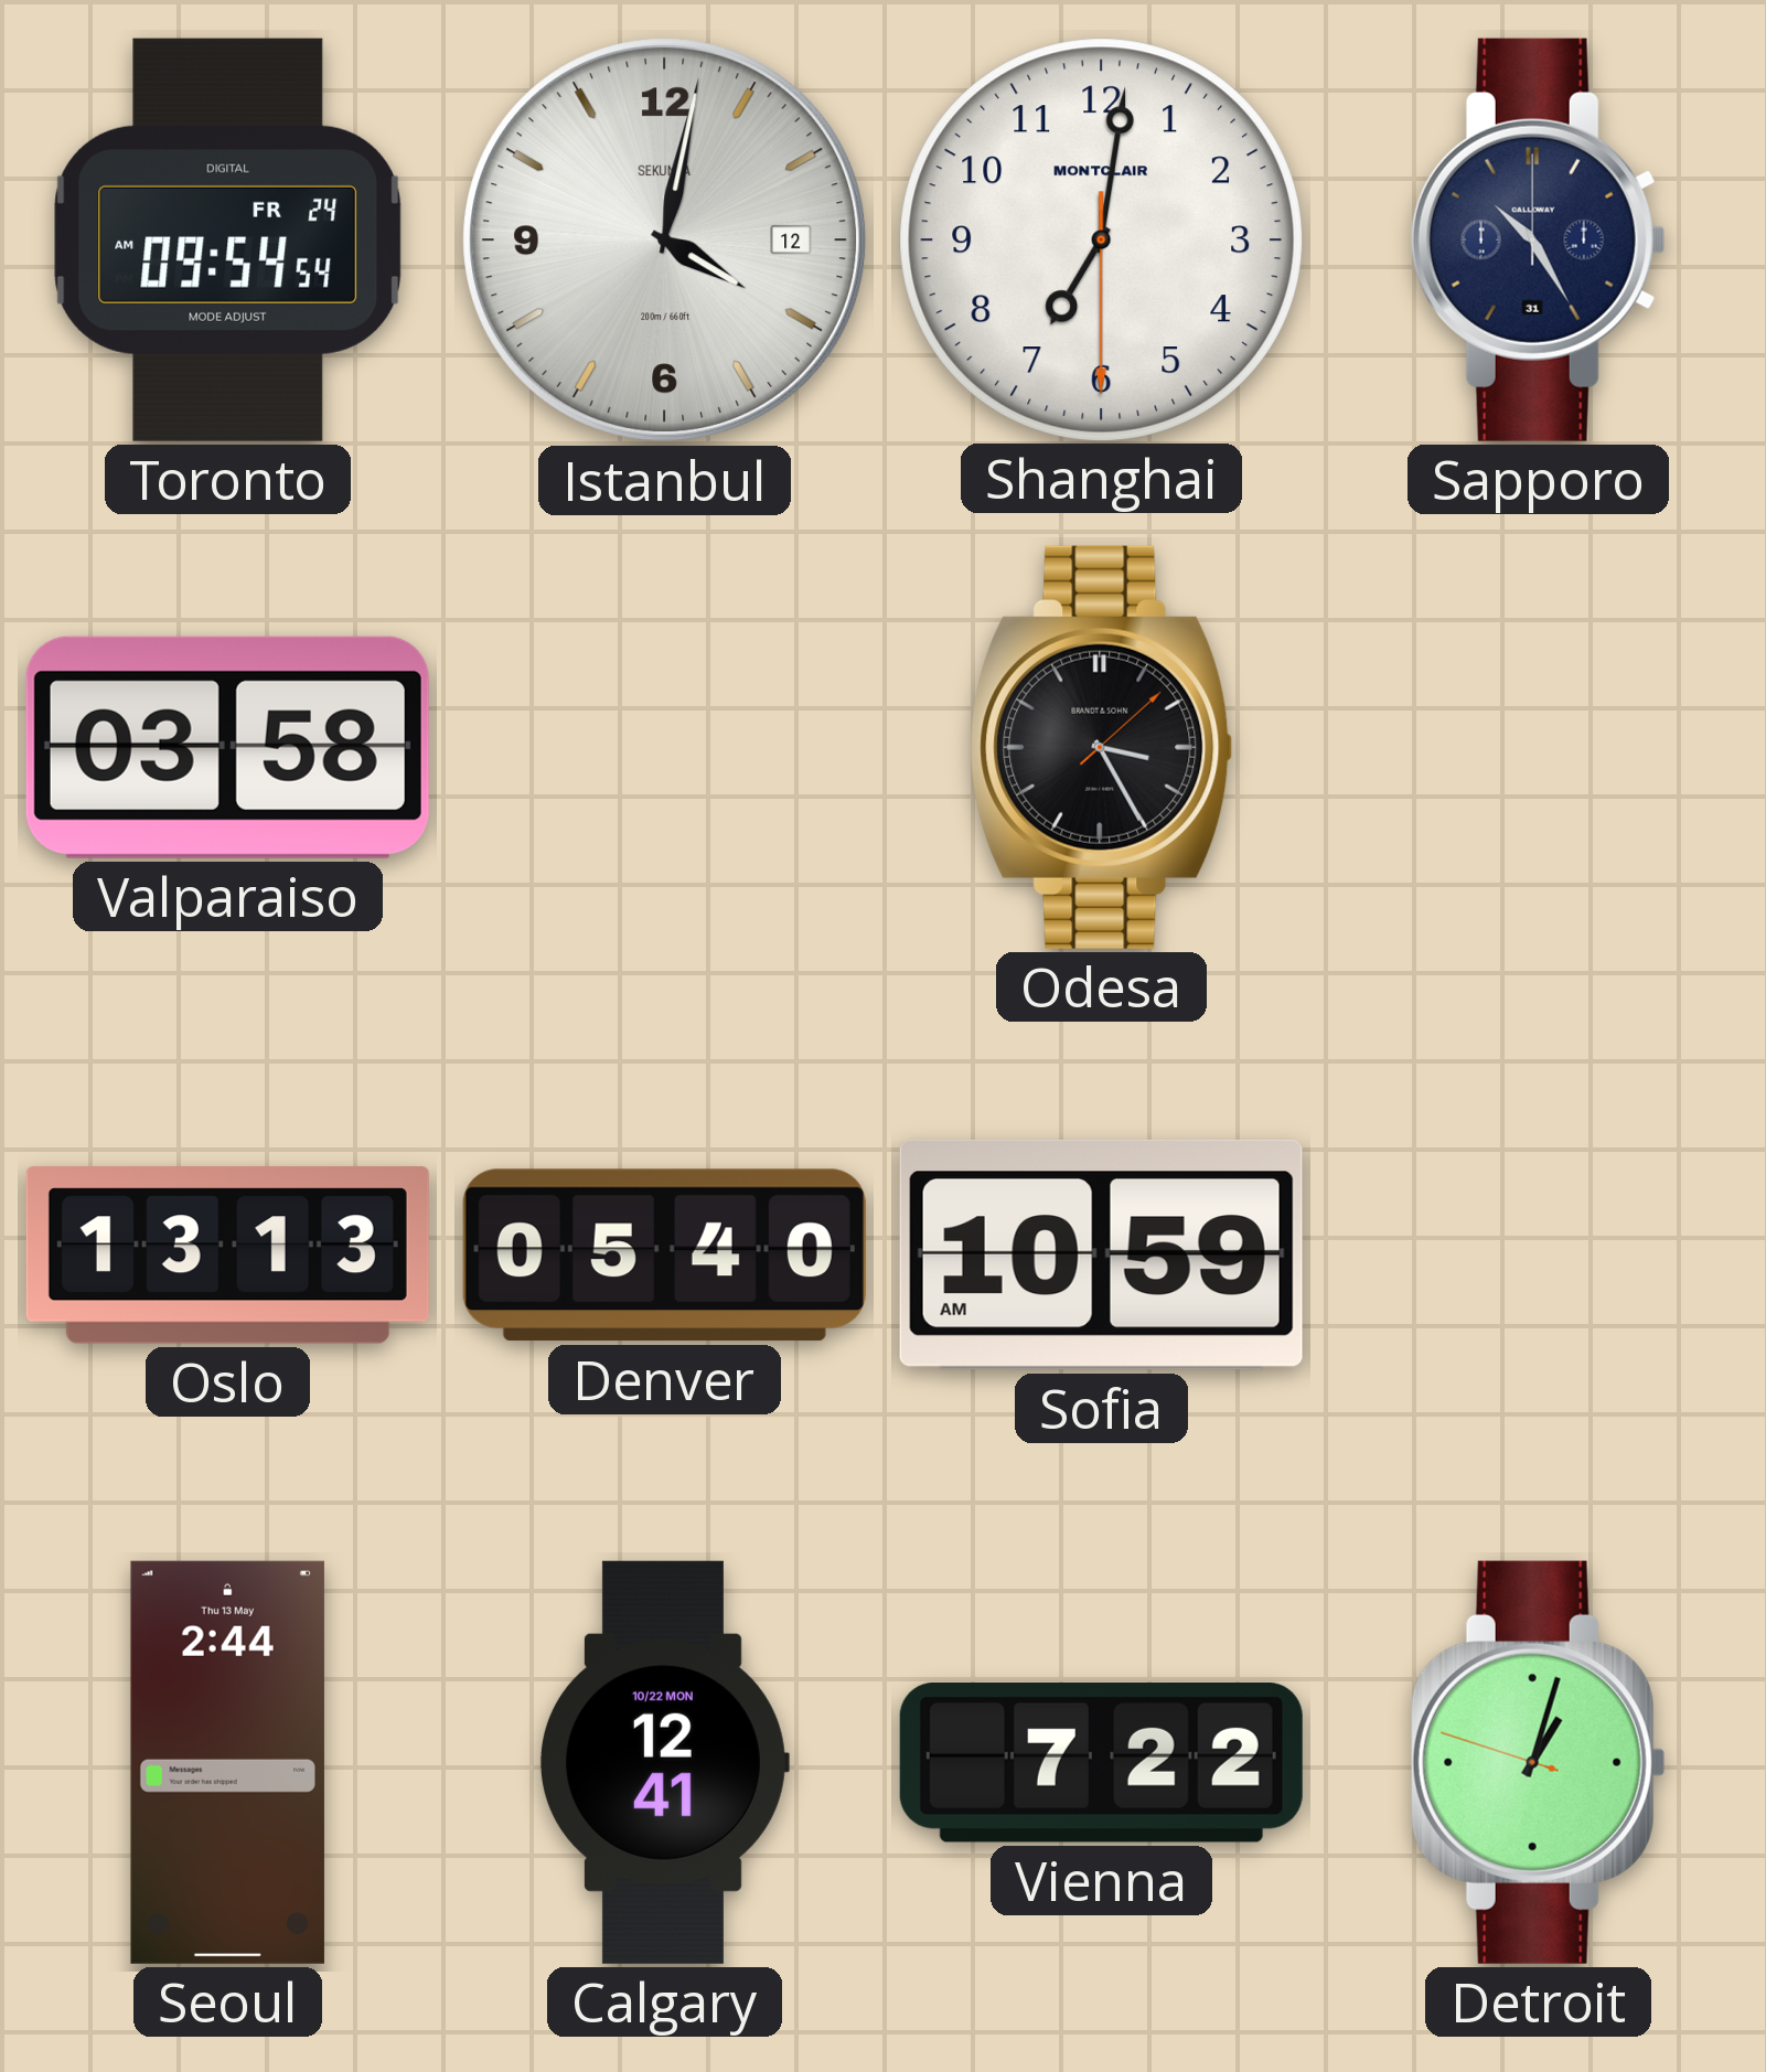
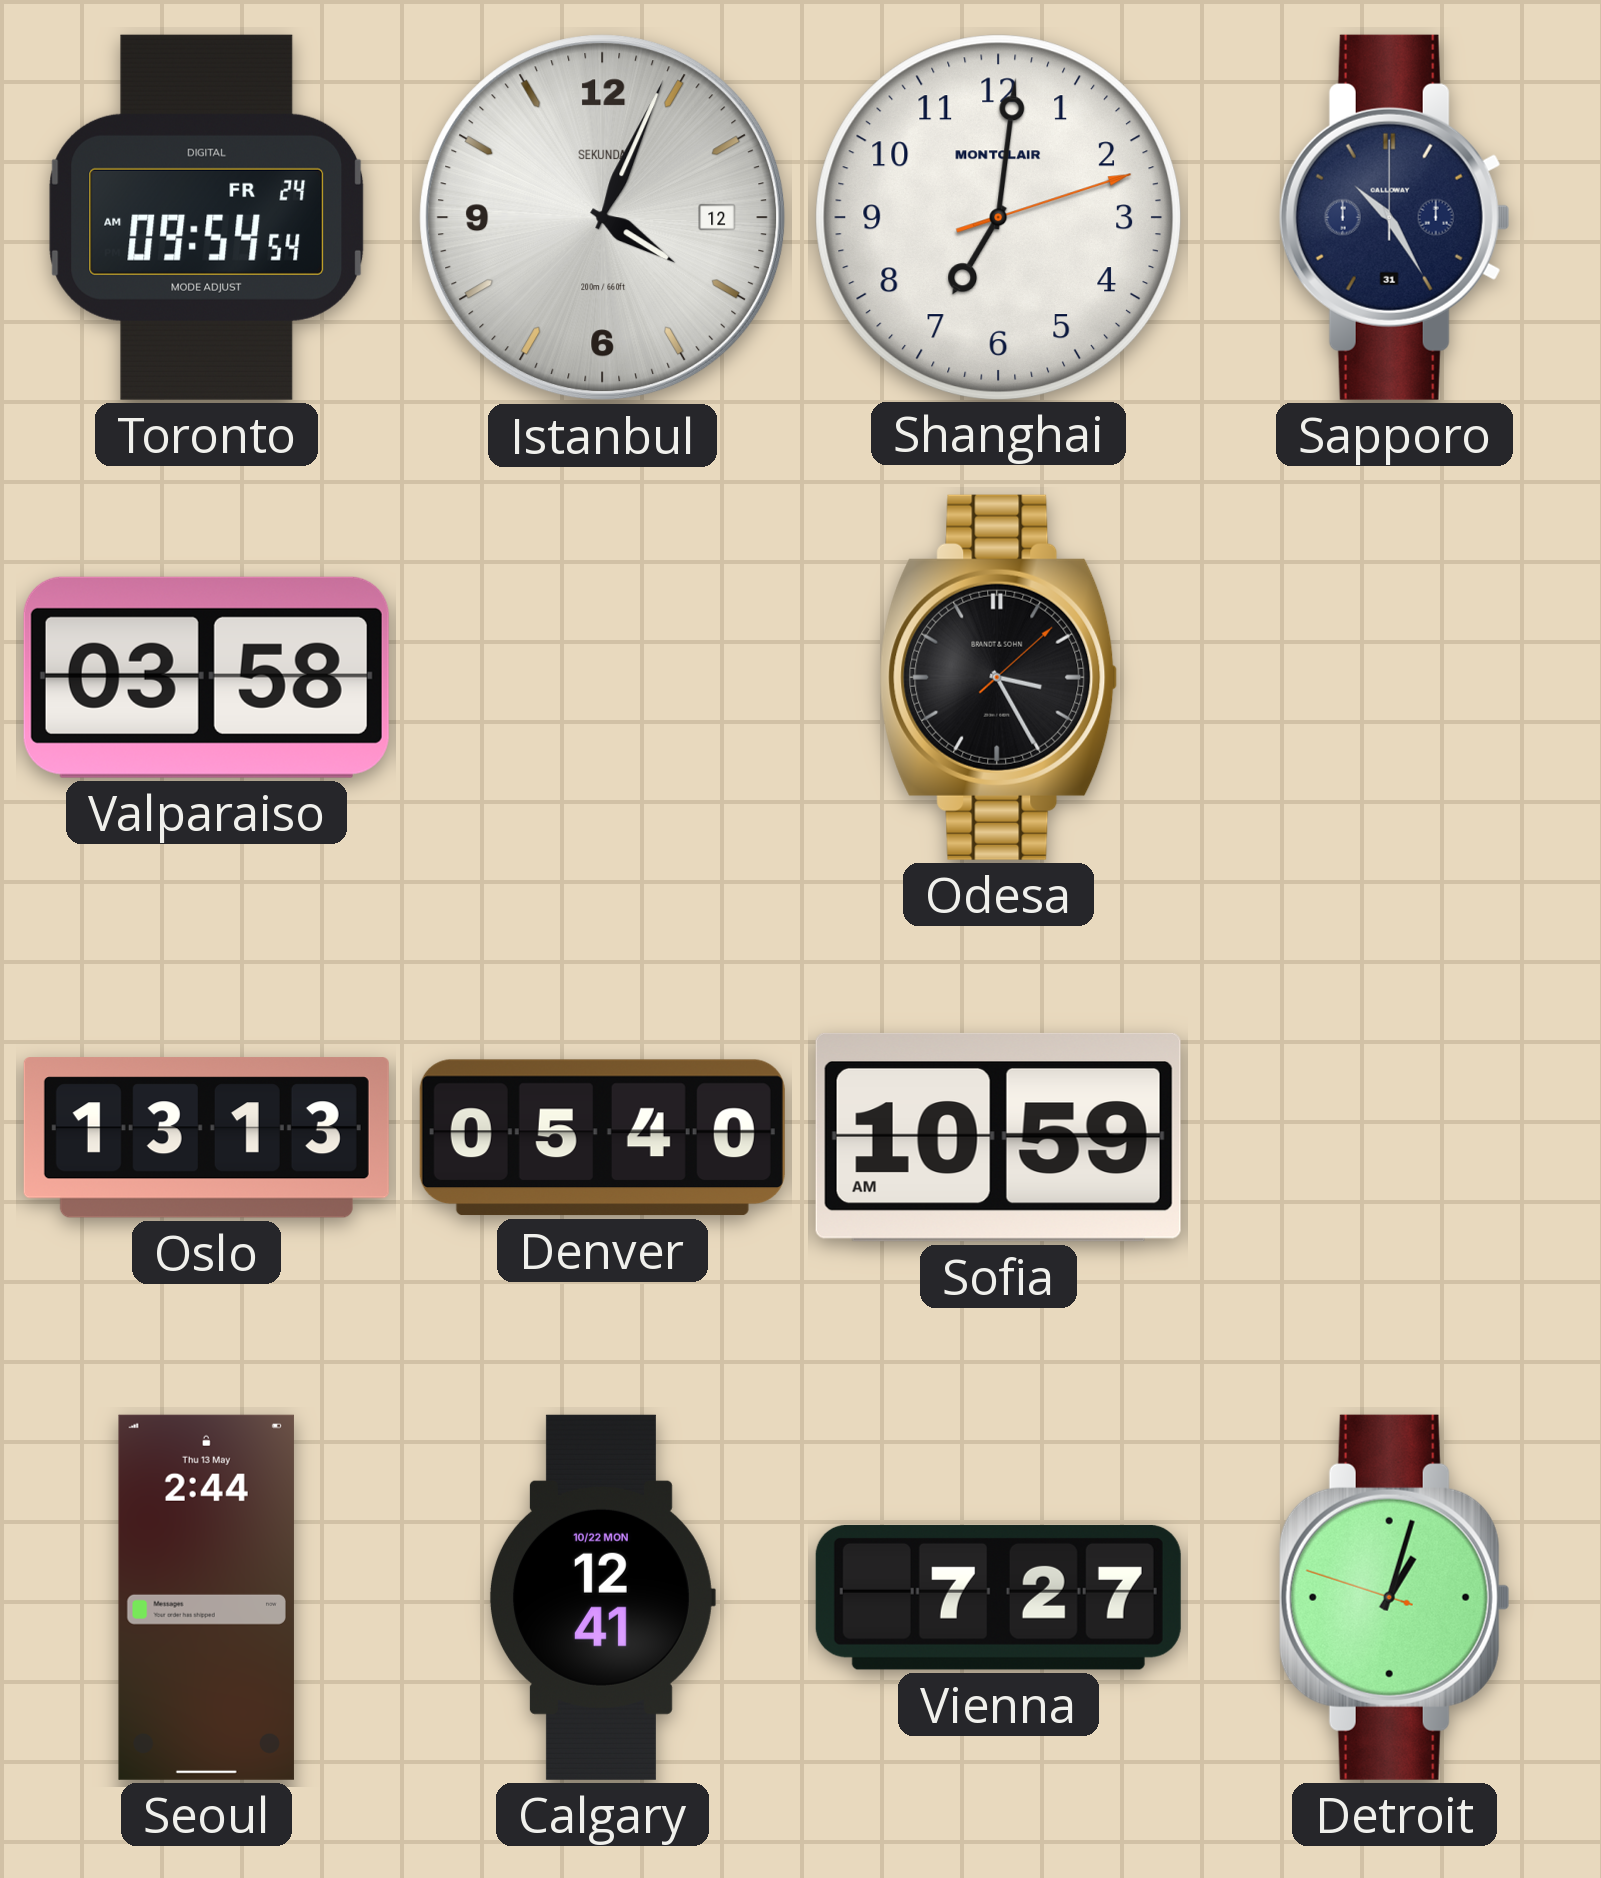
Istanbul: 4:02 -> 4:04
Shanghai: 7:01:30 -> 7:01:12
Vienna: 7:22 -> 7:27
